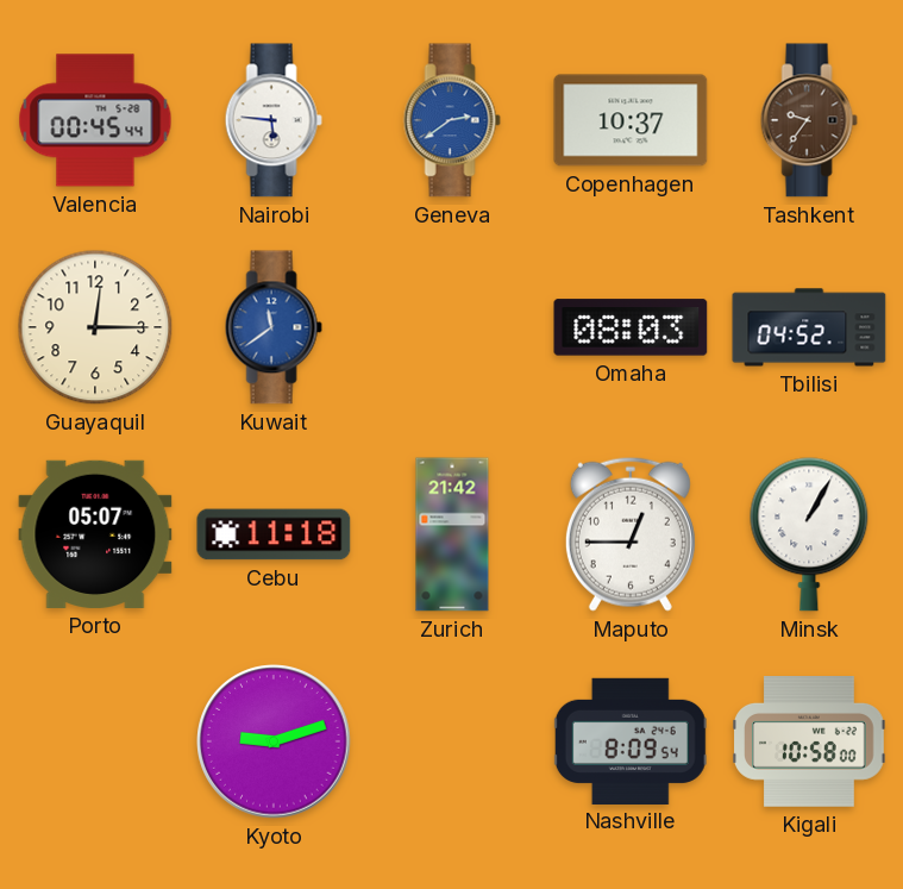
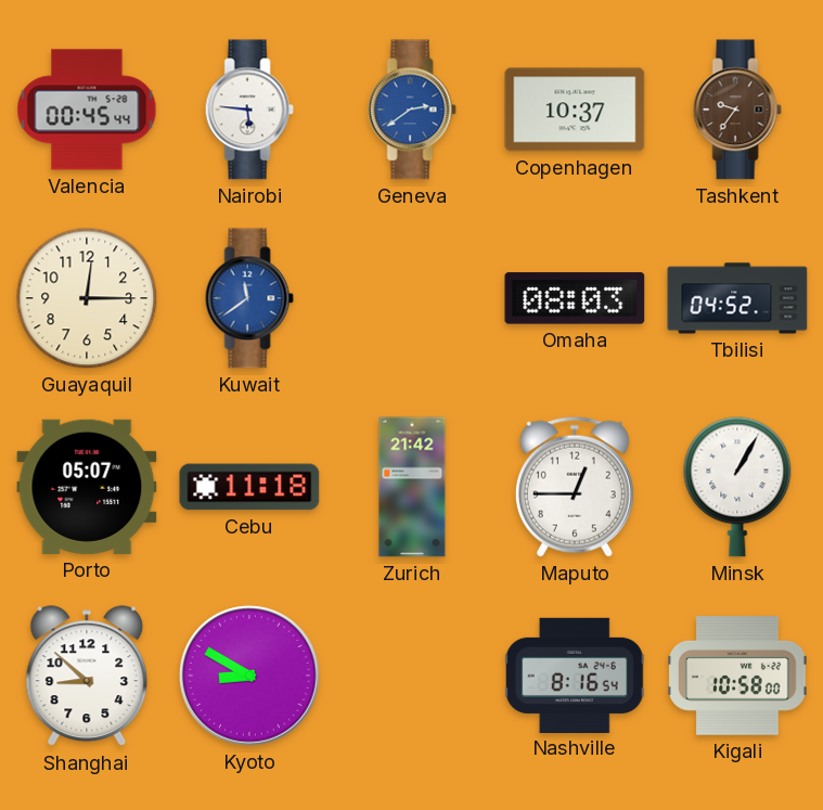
Shanghai: none -> 8:52
Kyoto: 9:12 -> 8:50
Nashville: 8:09 -> 8:16
